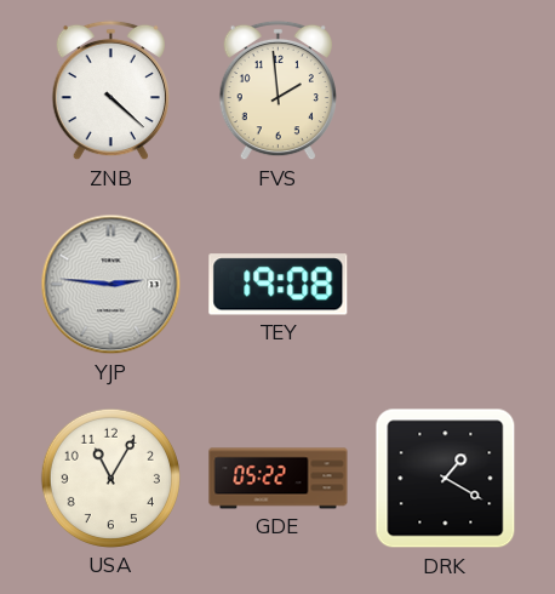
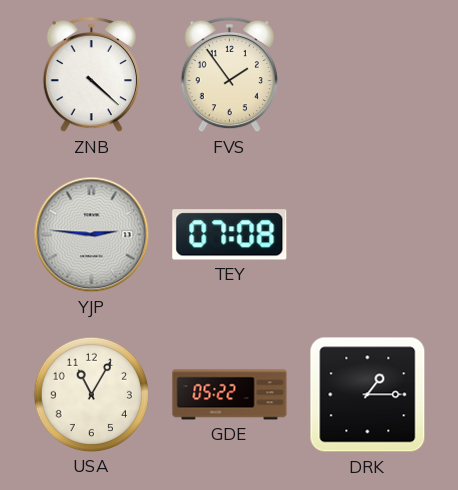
FVS: 1:59 -> 1:54
TEY: 19:08 -> 07:08
DRK: 1:20 -> 1:15
